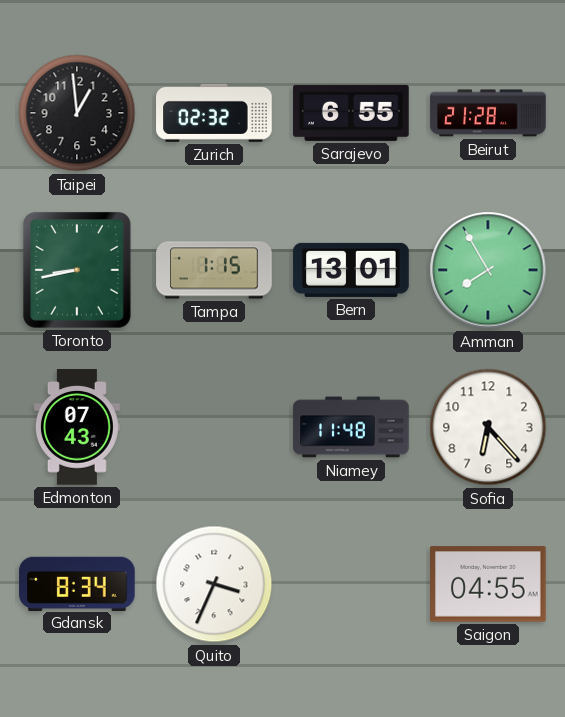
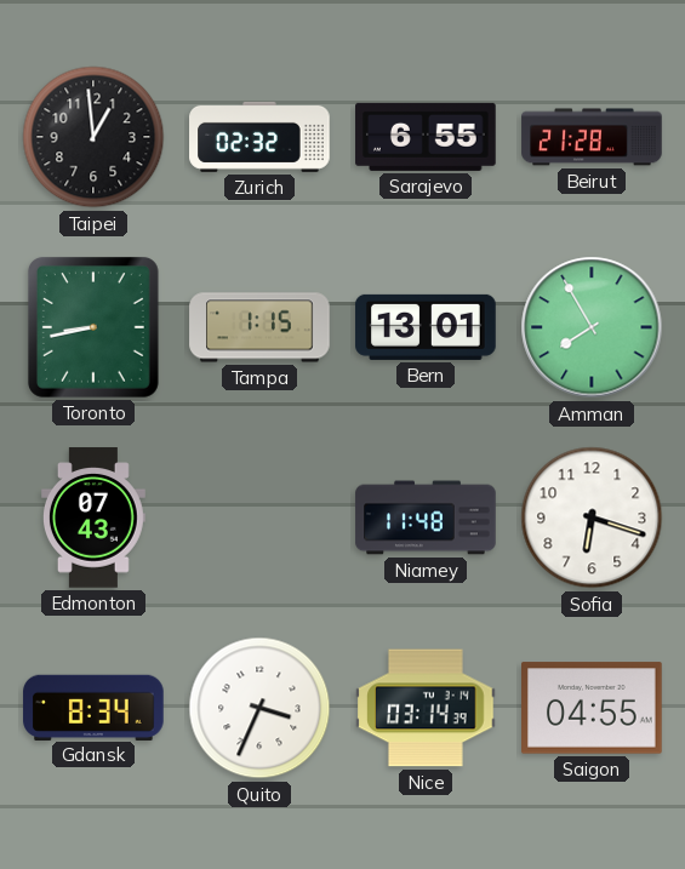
Sofia: 6:23 -> 6:18
Nice: none -> 03:14
